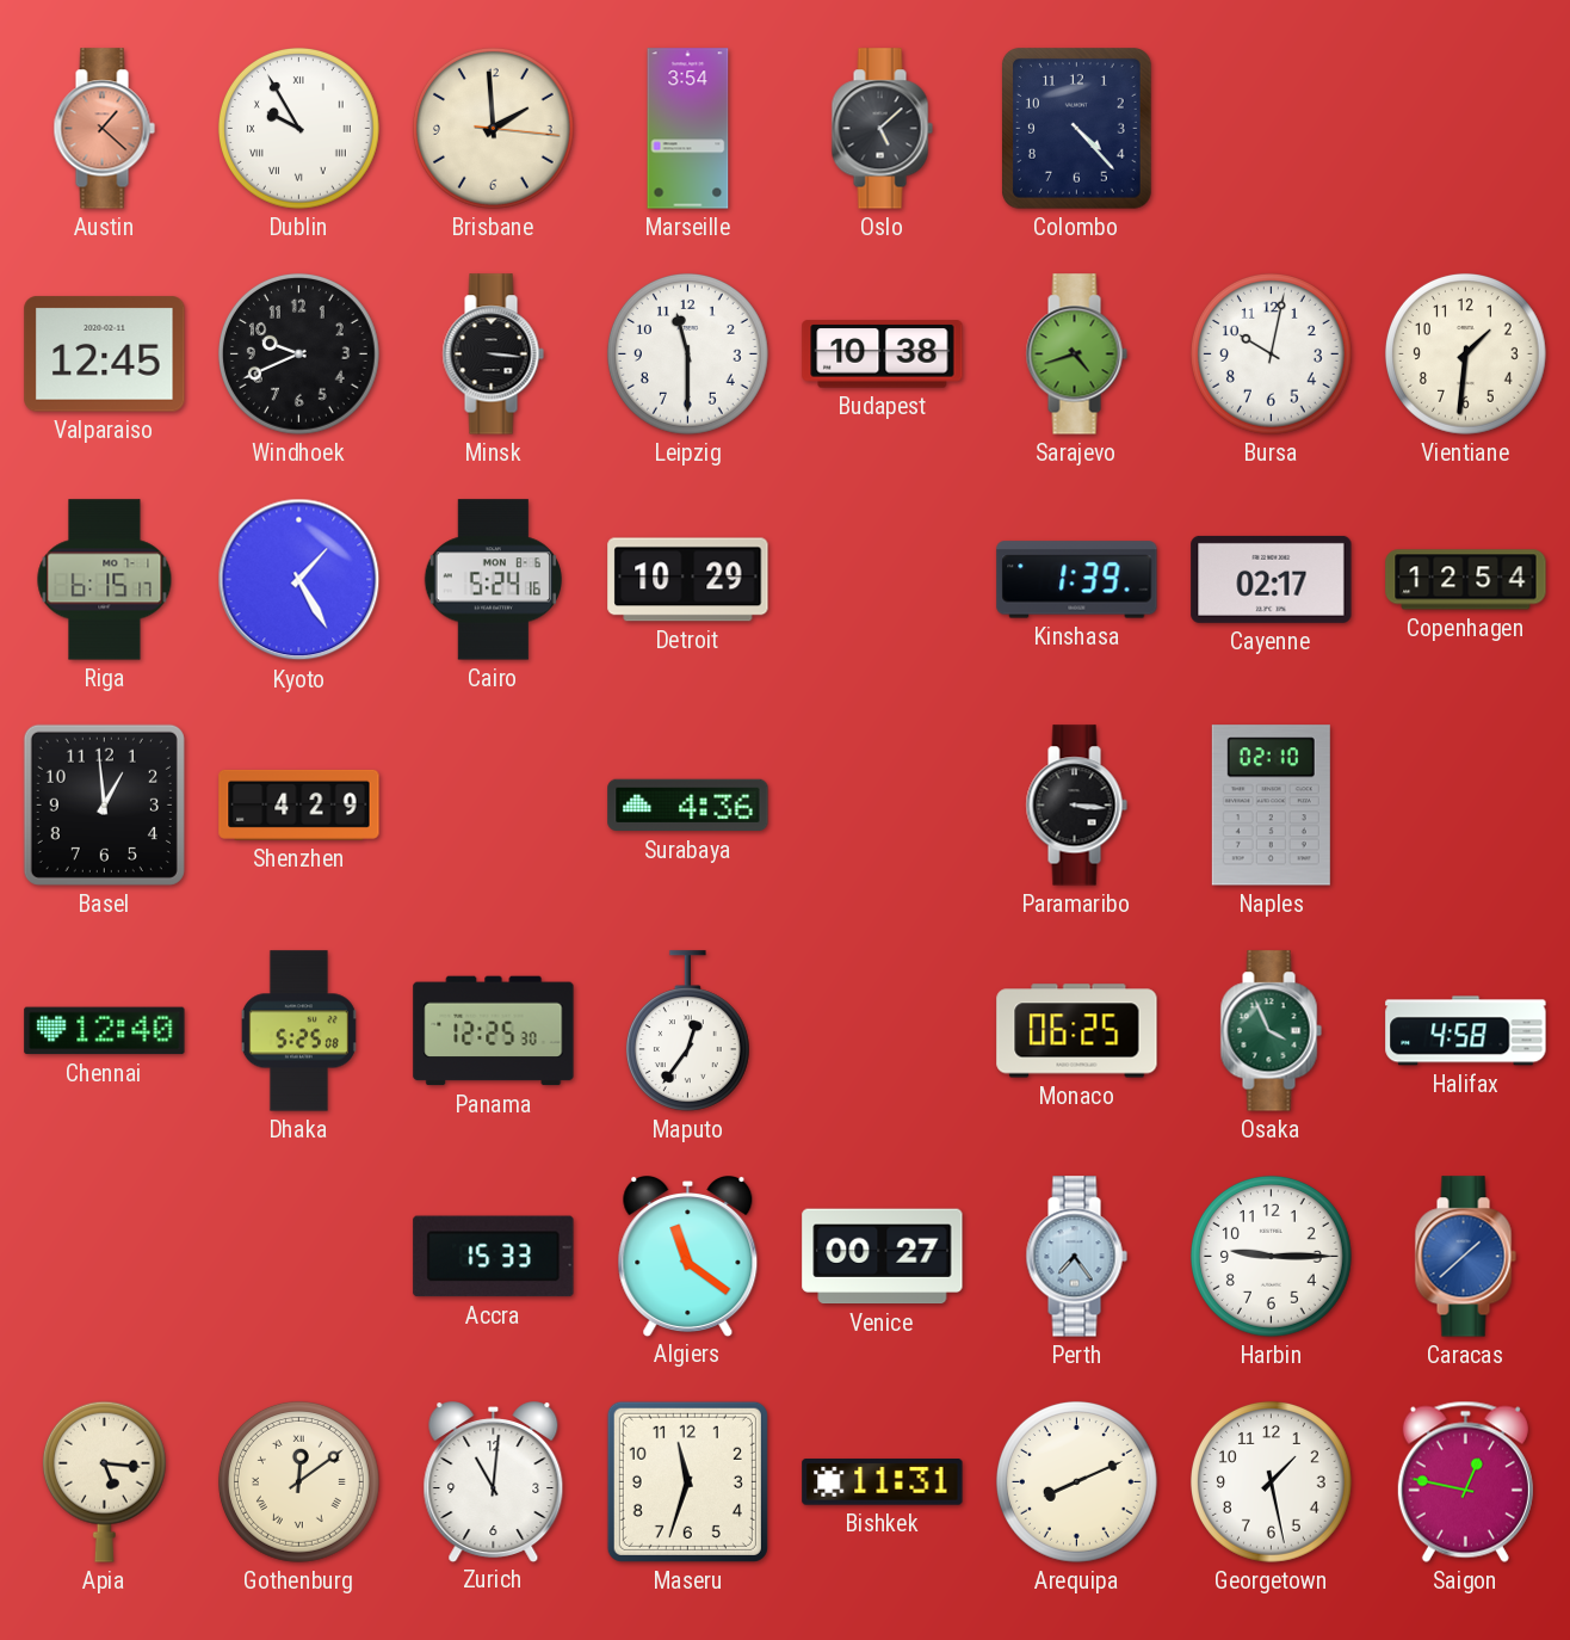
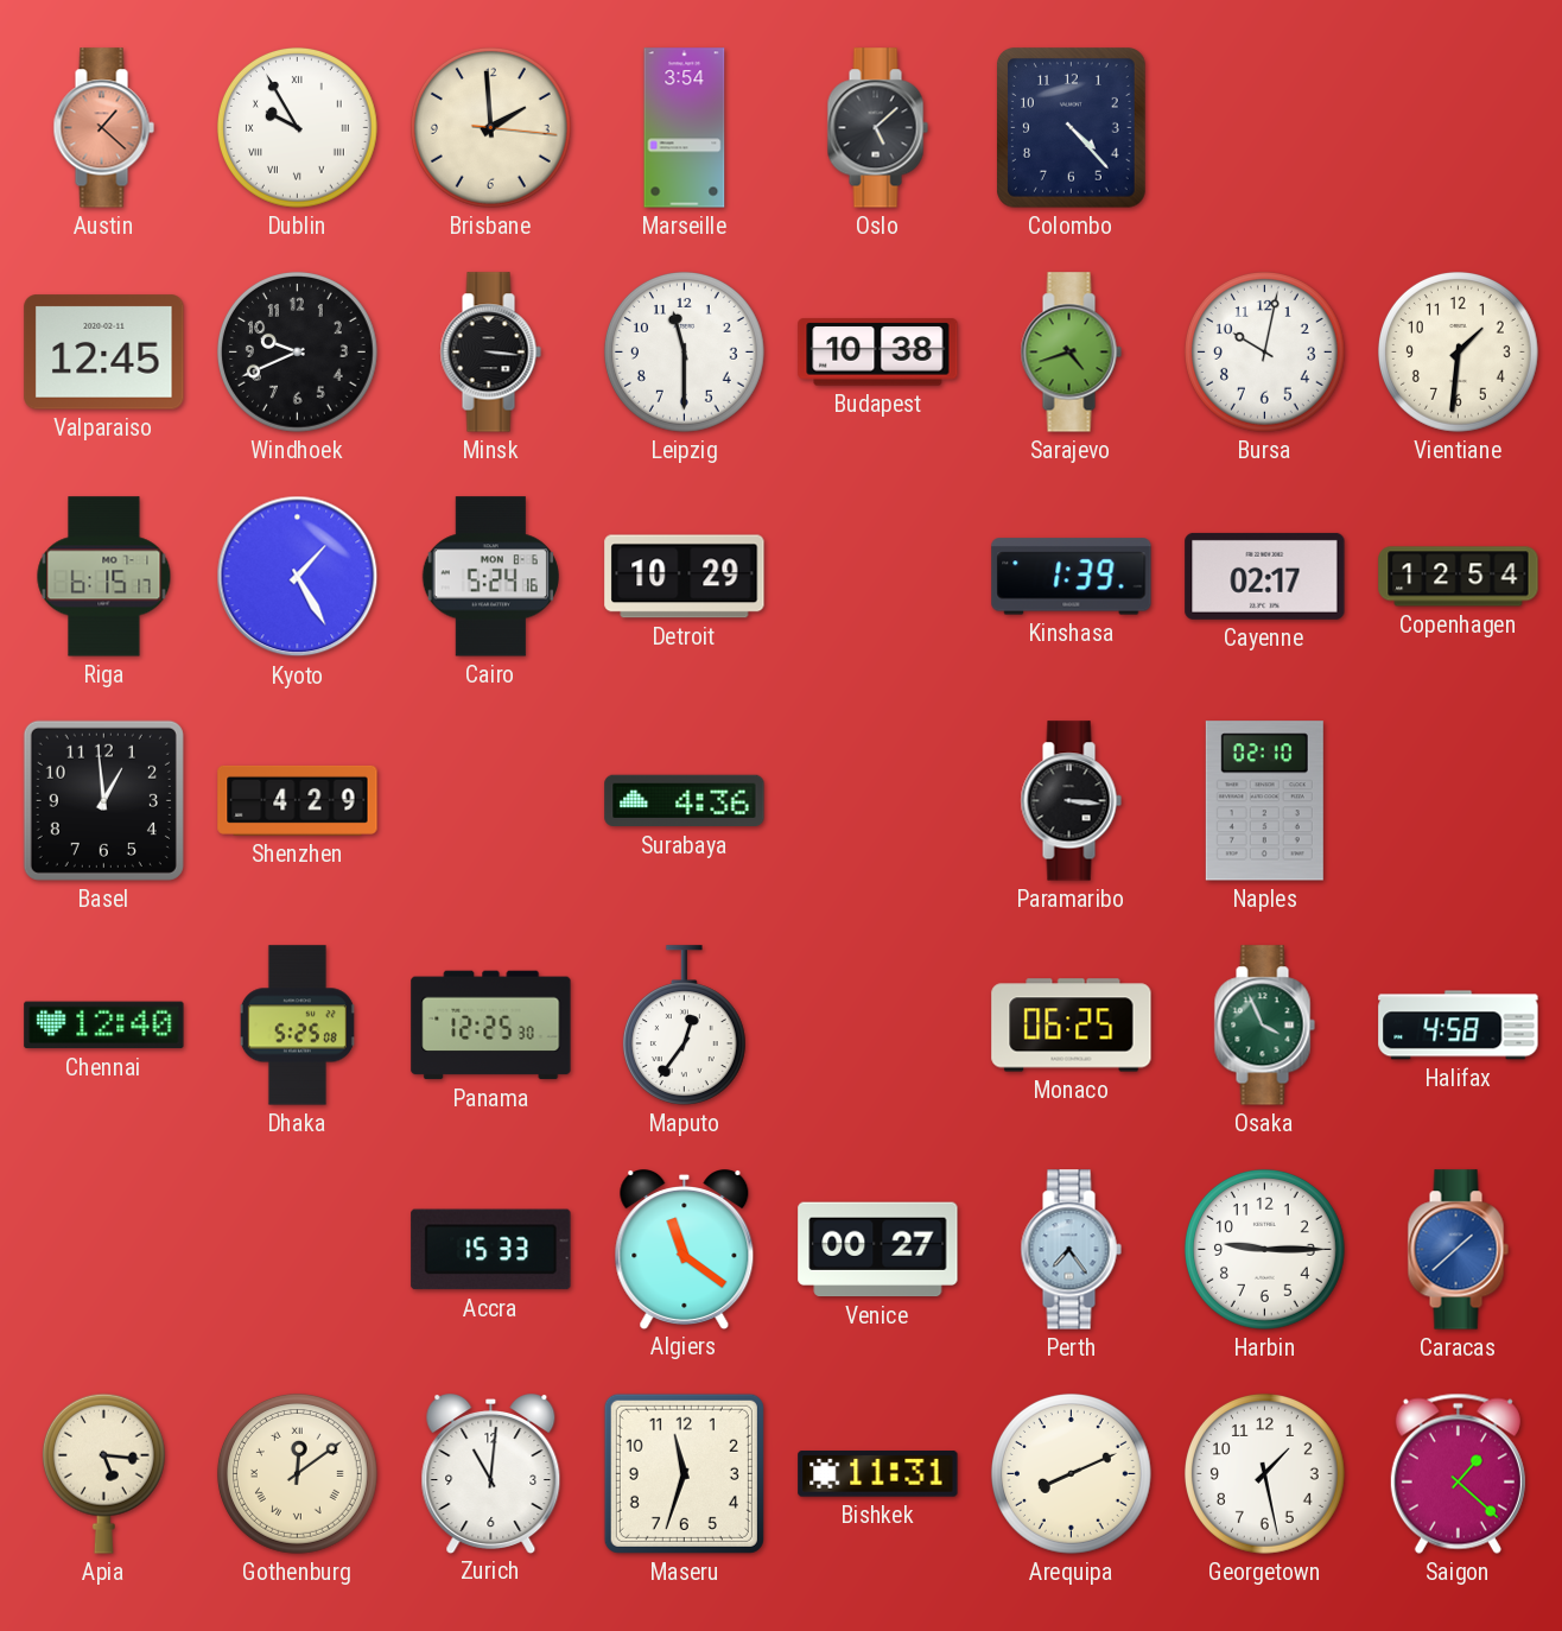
Saigon: 12:47 -> 1:22
